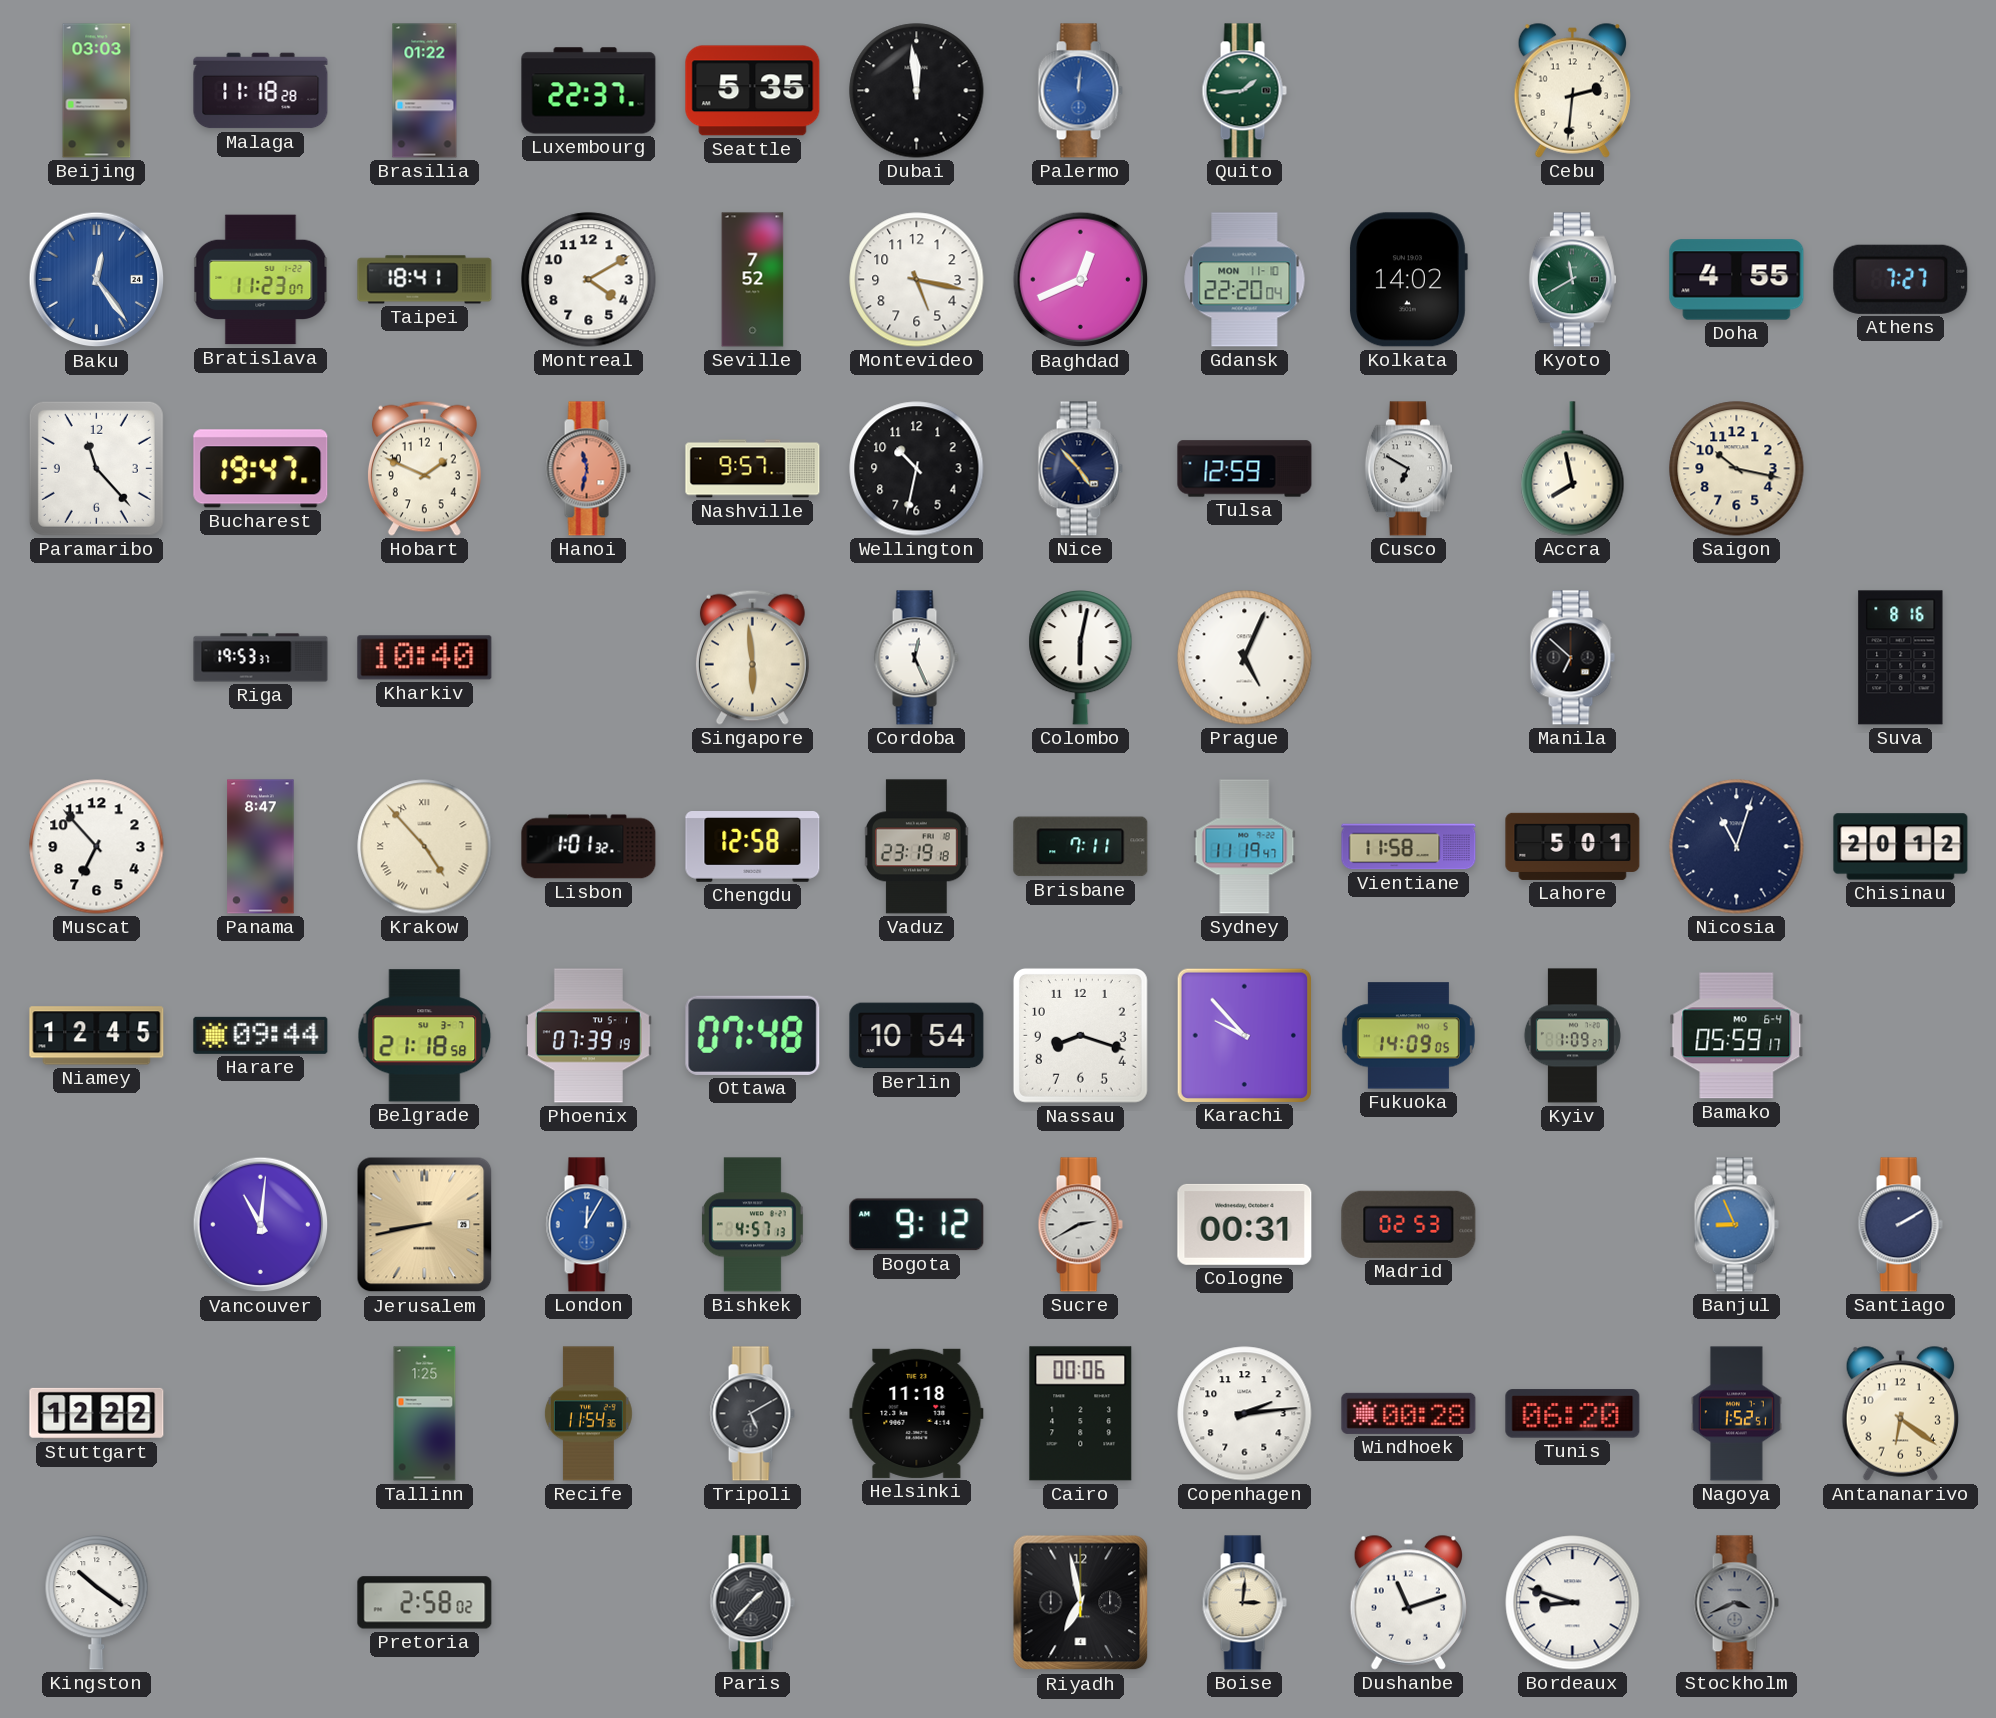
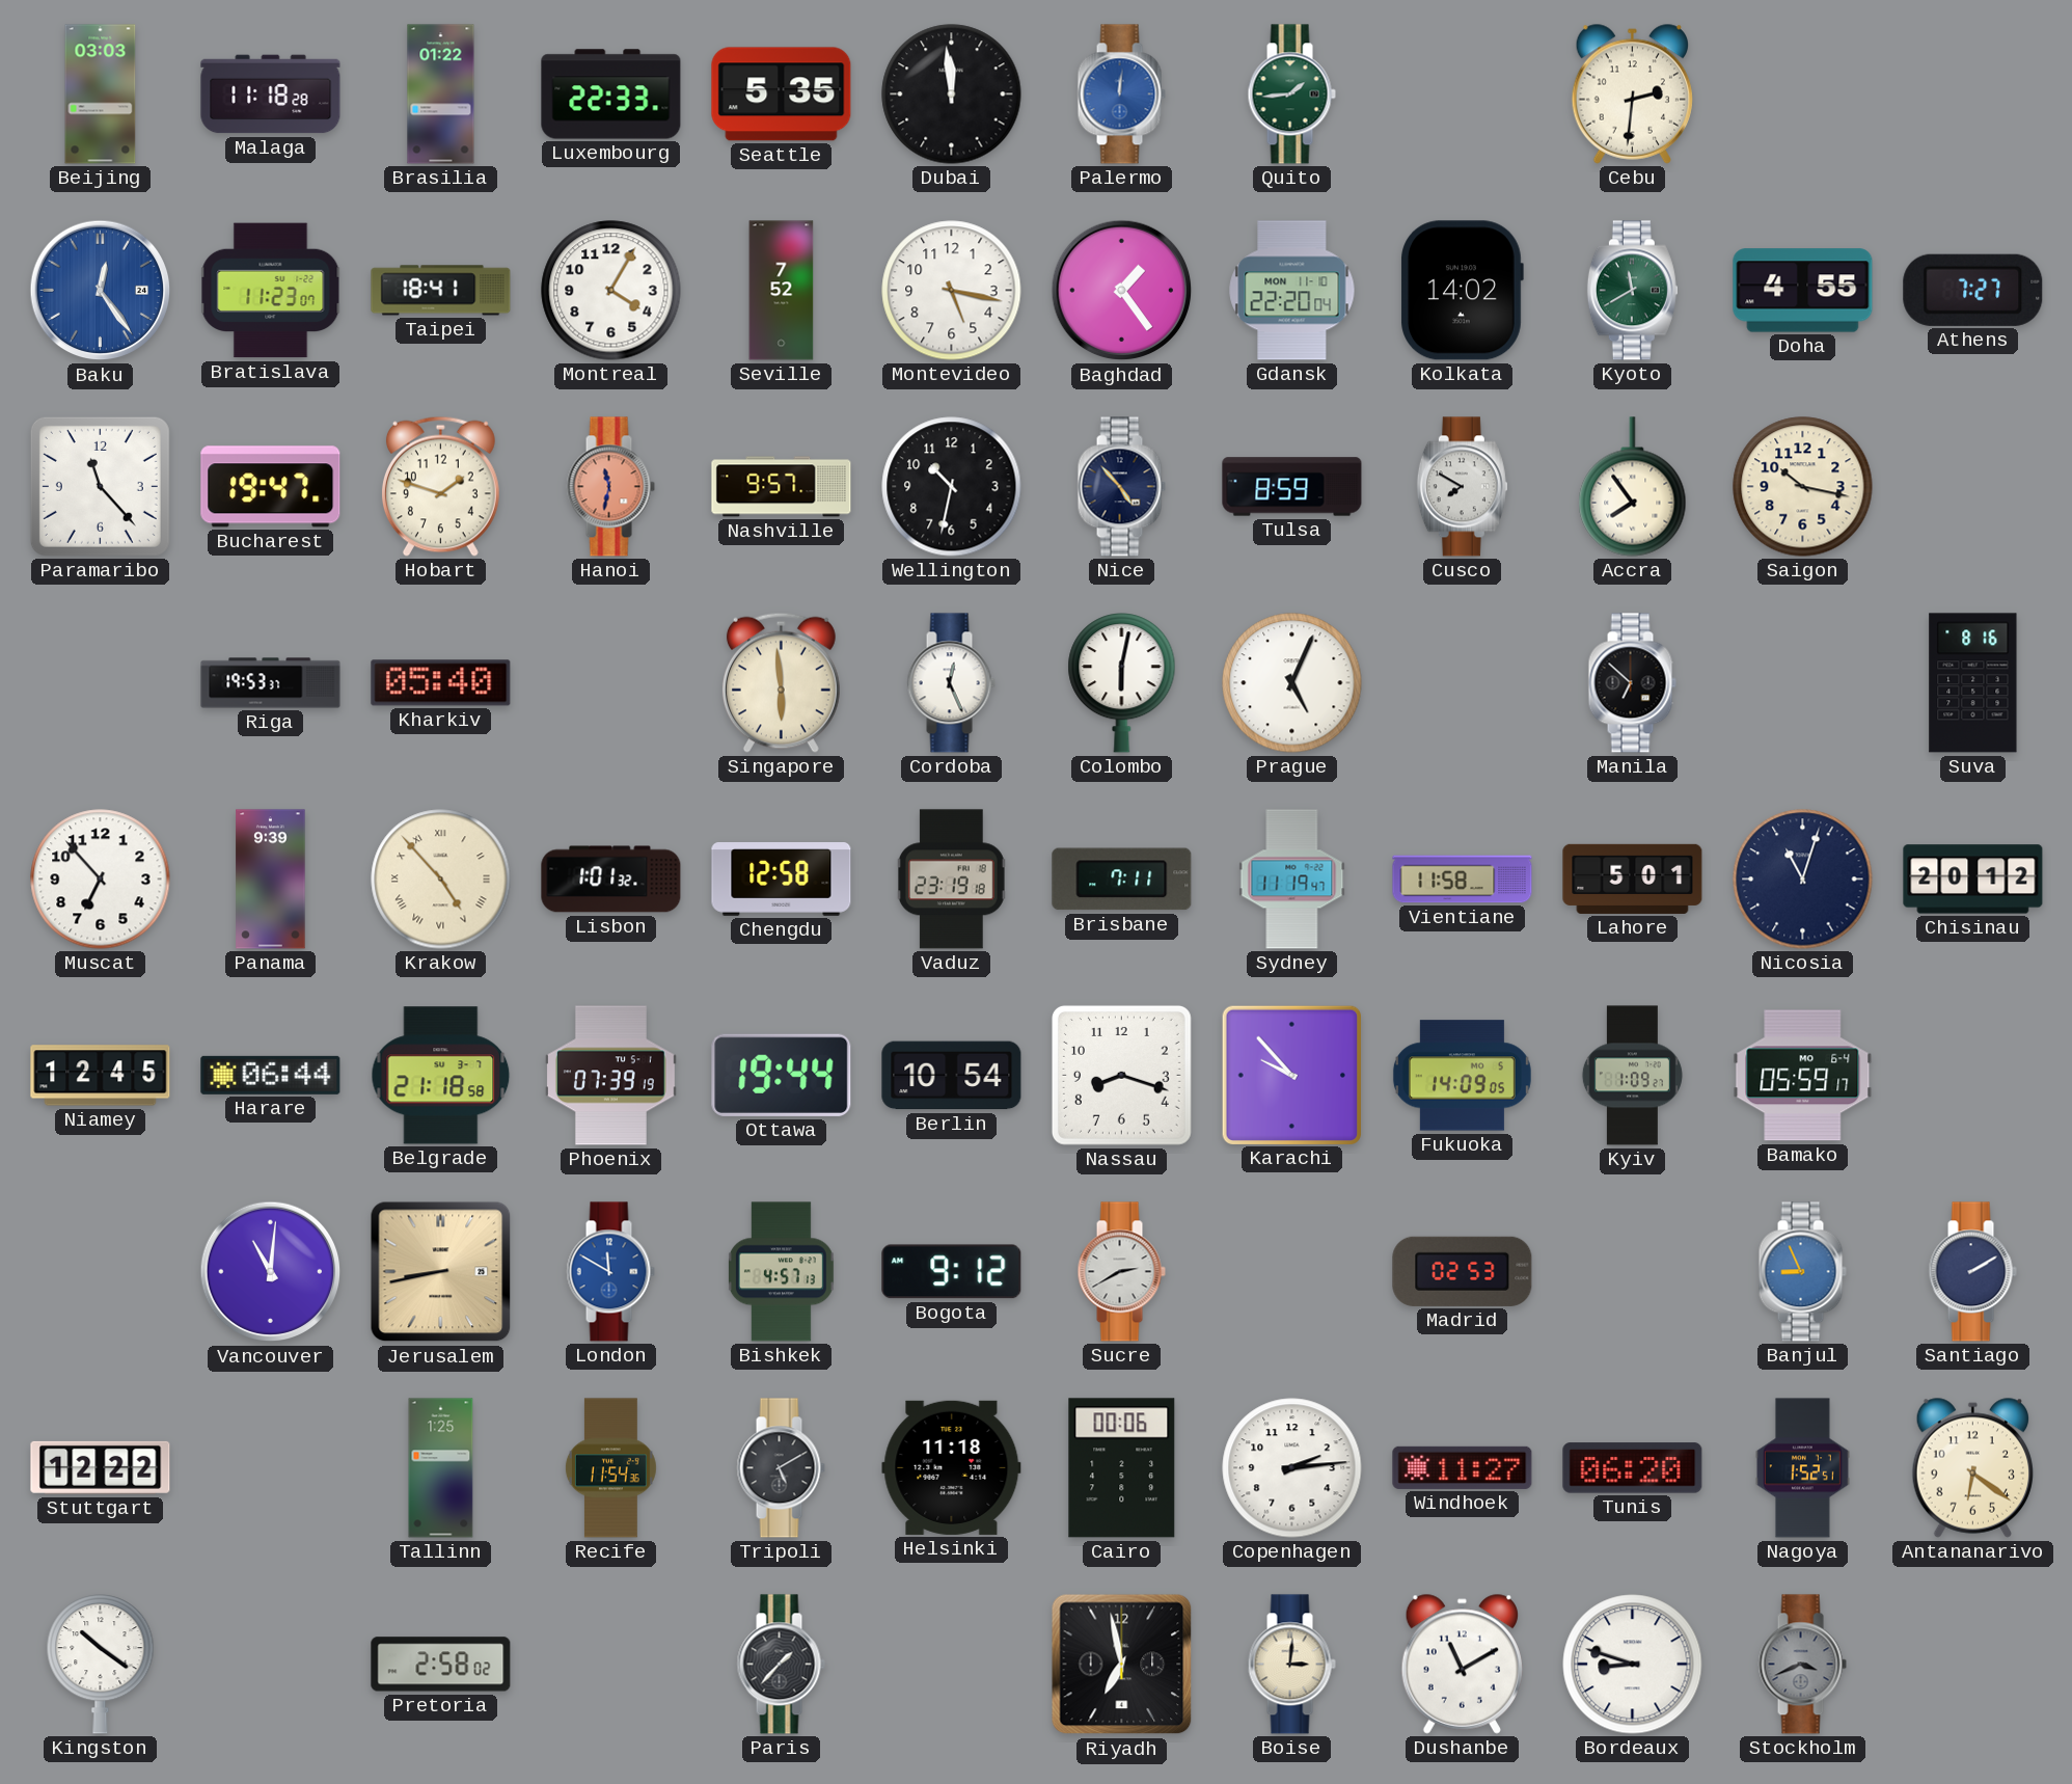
Luxembourg: 22:37 -> 22:33
Montreal: 4:10 -> 4:05
Baghdad: 12:41 -> 1:24
Hobart: 1:49 -> 1:48
Tulsa: 12:59 -> 8:59
Cusco: 6:50 -> 7:50
Accra: 7:58 -> 7:54
Kharkiv: 10:40 -> 05:40
Panama: 8:47 -> 9:39
Harare: 09:44 -> 06:44
Ottawa: 07:48 -> 19:44
London: 12:05 -> 11:50
Cologne: 00:31 -> none
Windhoek: 00:28 -> 11:27
Dushanbe: 11:12 -> 11:10
